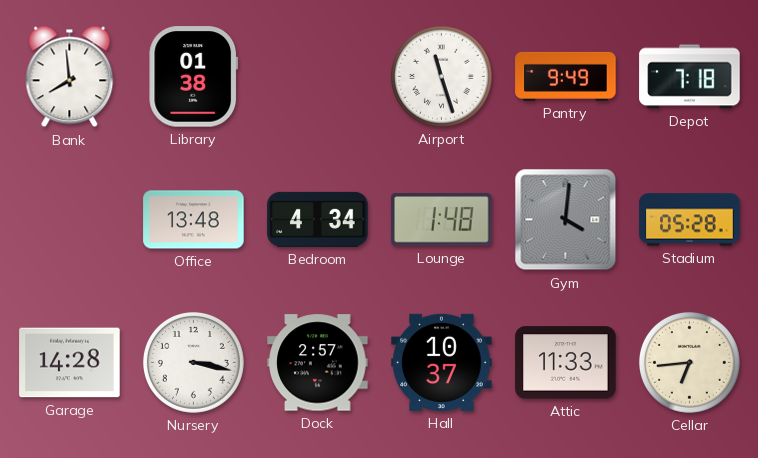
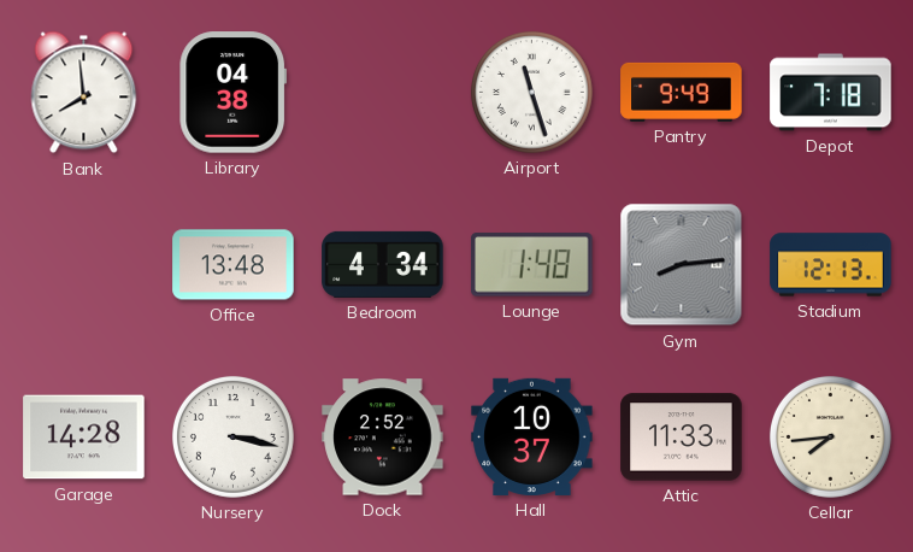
Library: 01:38 -> 04:38
Gym: 4:01 -> 8:14
Stadium: 05:28 -> 12:13
Dock: 2:57 -> 2:52
Cellar: 6:44 -> 7:44
